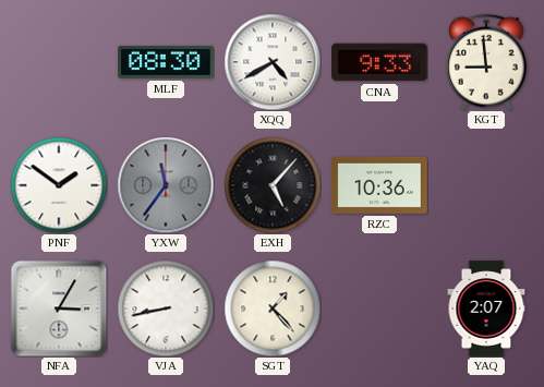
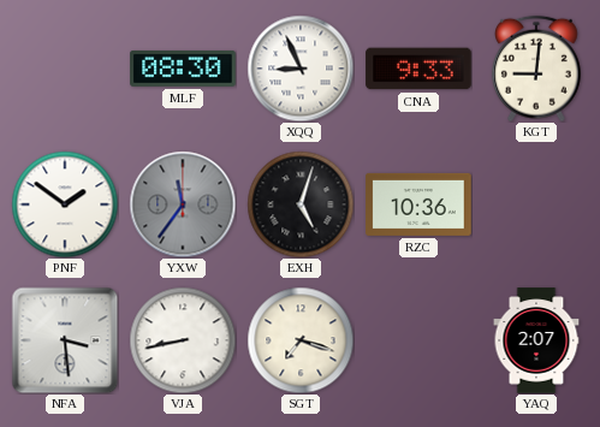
XQQ: 4:40 -> 8:56
KGT: 8:59 -> 9:01
EXH: 5:07 -> 5:03
NFA: 3:05 -> 3:29
SGT: 1:23 -> 7:18
